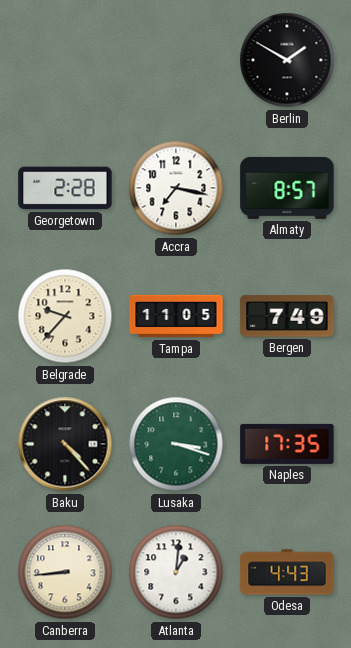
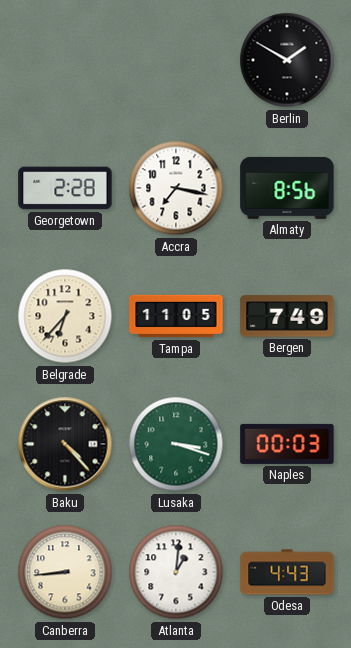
Almaty: 8:57 -> 8:56
Belgrade: 9:37 -> 6:37
Naples: 17:35 -> 00:03
